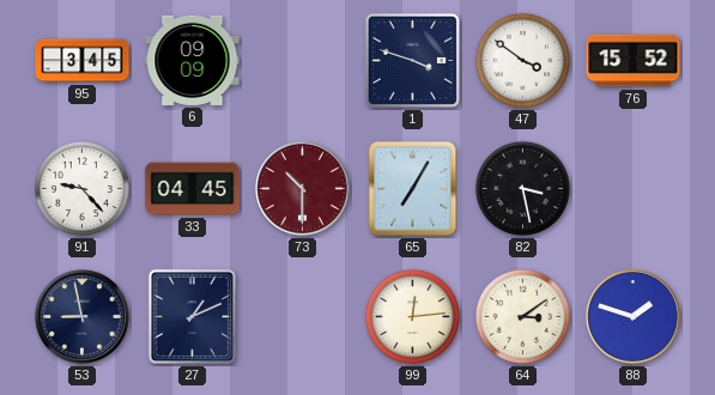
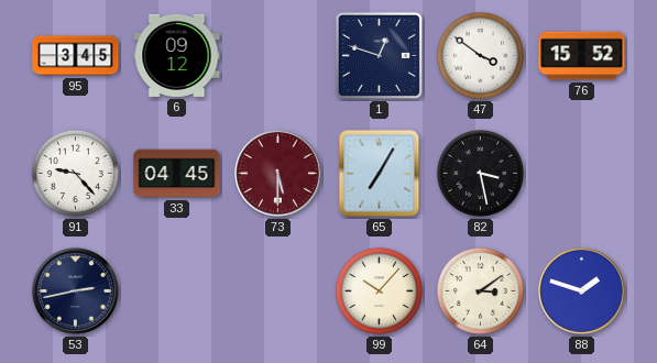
6: 09:09 -> 09:12
1: 3:48 -> 12:48
73: 10:30 -> 5:30
53: 8:58 -> 2:43
27: 1:11 -> none
99: 12:14 -> 10:07
